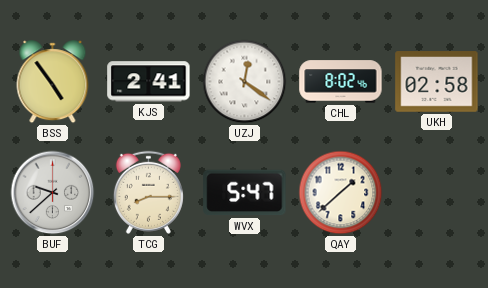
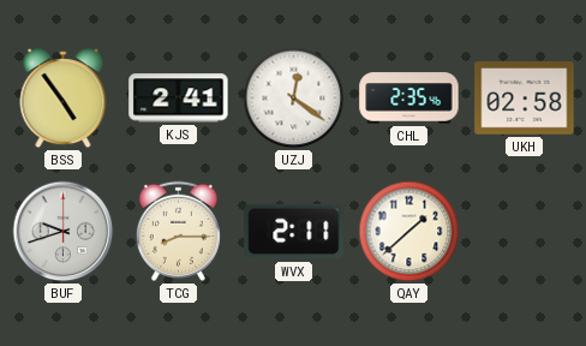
CHL: 8:02 -> 2:35
BUF: 9:38 -> 9:42
WVX: 5:47 -> 2:11
